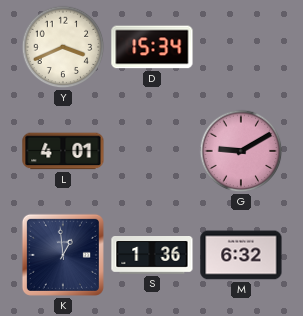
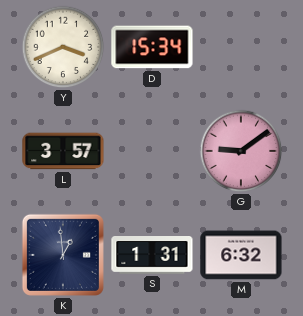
L: 4:01 -> 3:57
G: 9:10 -> 9:09
S: 1:36 -> 1:31
